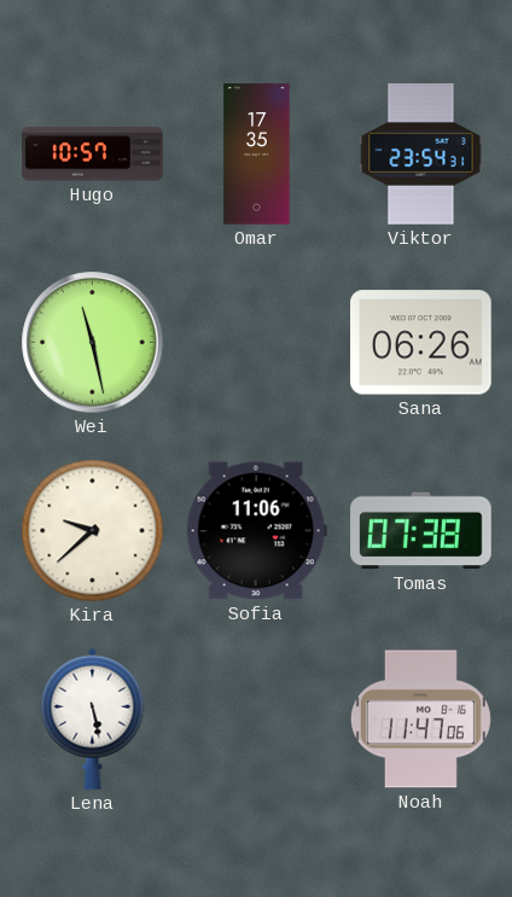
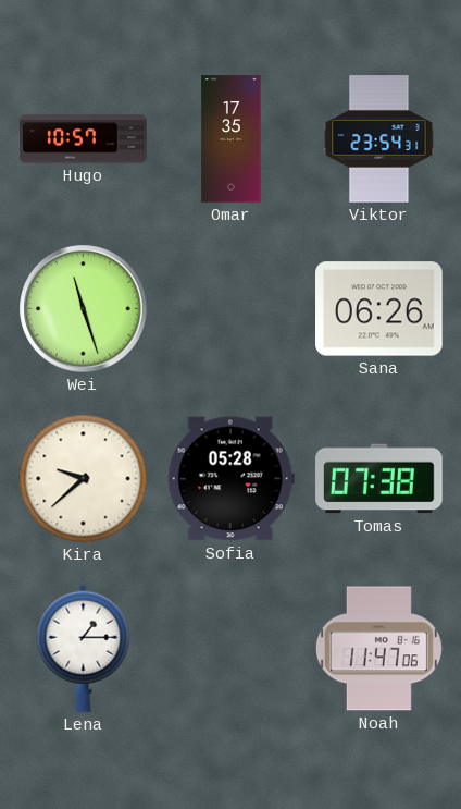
Wei: 11:28 -> 11:27
Sofia: 11:06 -> 05:28
Lena: 5:28 -> 1:15
